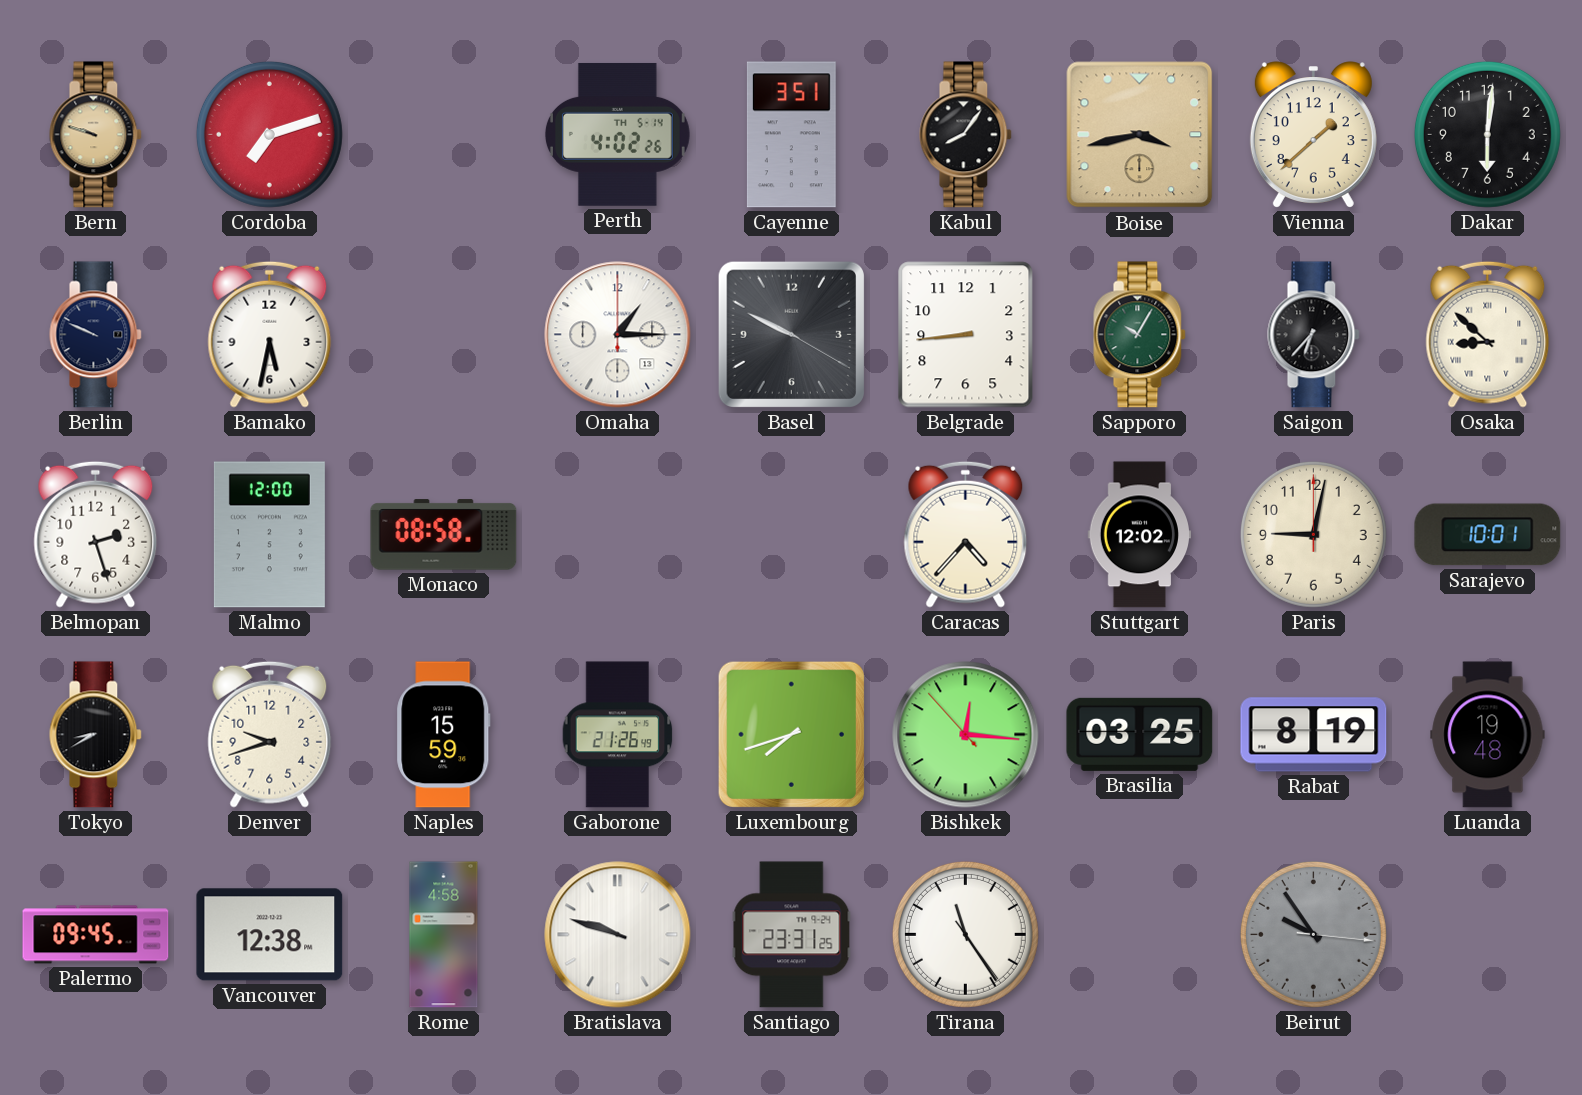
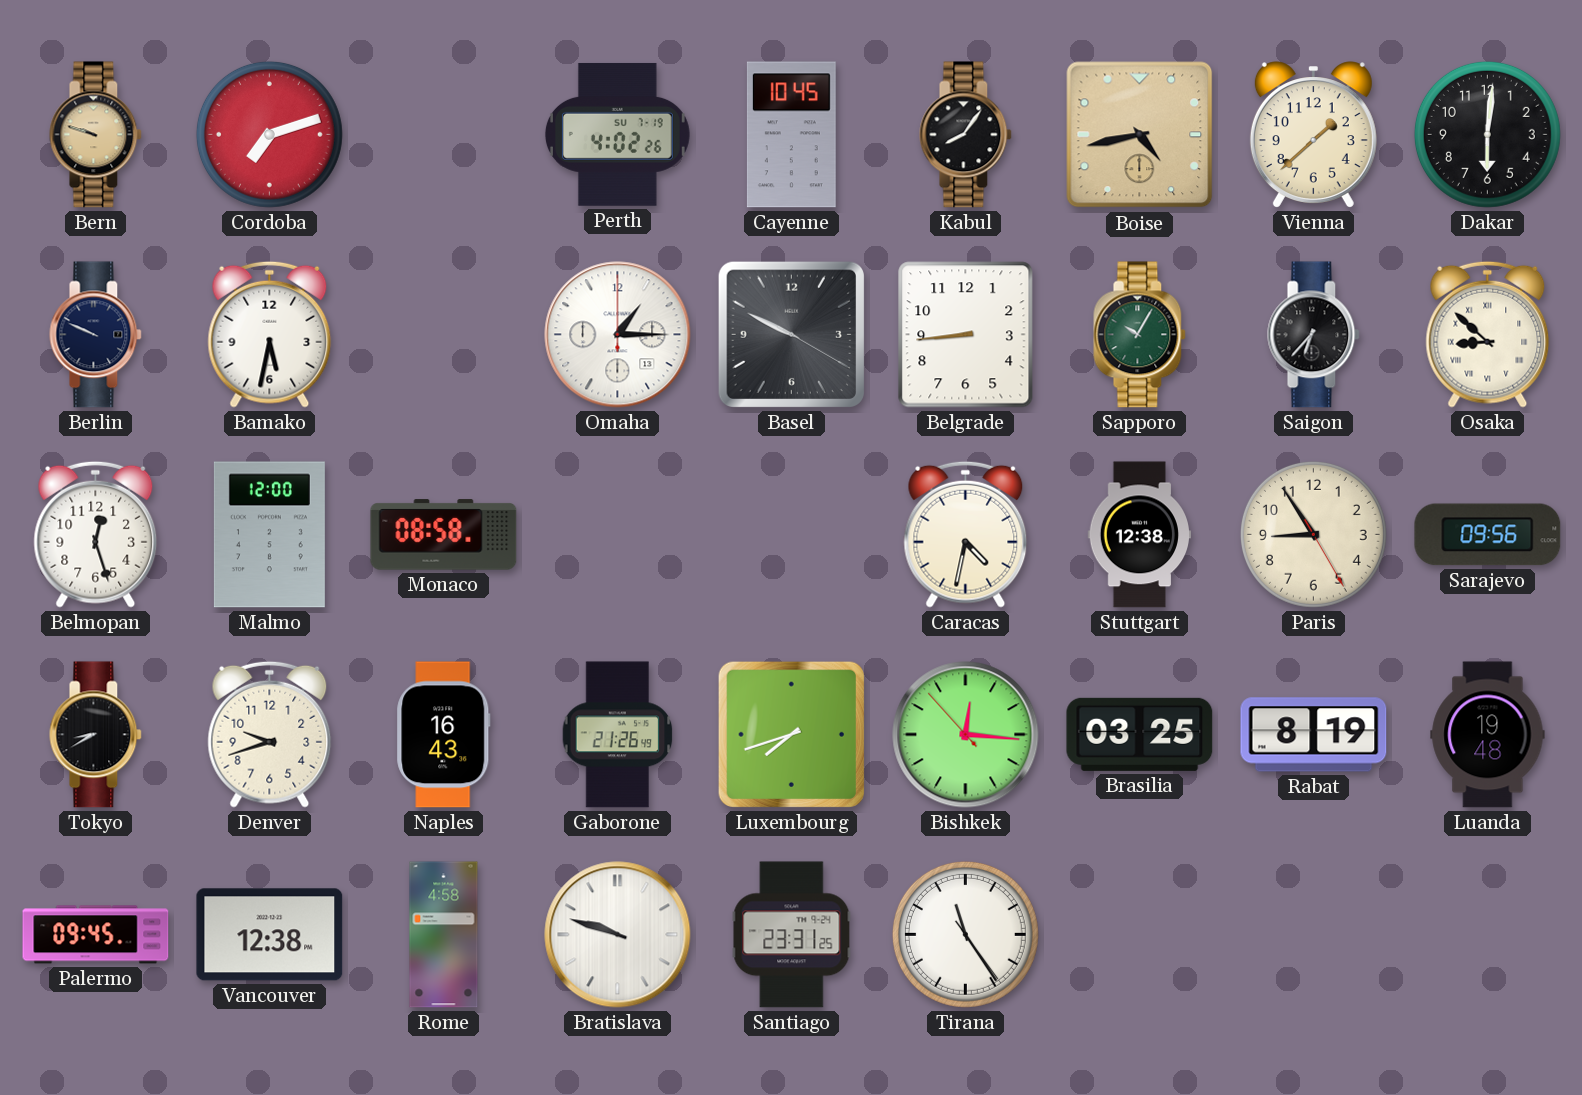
Perth date: TH 5-14 -> SU 7-19
Cayenne: 3:51 -> 10:45
Boise: 3:43 -> 4:43
Belmopan: 2:27 -> 12:27
Caracas: 4:37 -> 4:32
Stuttgart: 12:02 -> 12:38
Paris: 9:02 -> 8:54
Sarajevo: 10:01 -> 09:56
Naples: 15:59 -> 16:43
Beirut: 9:54 -> none
